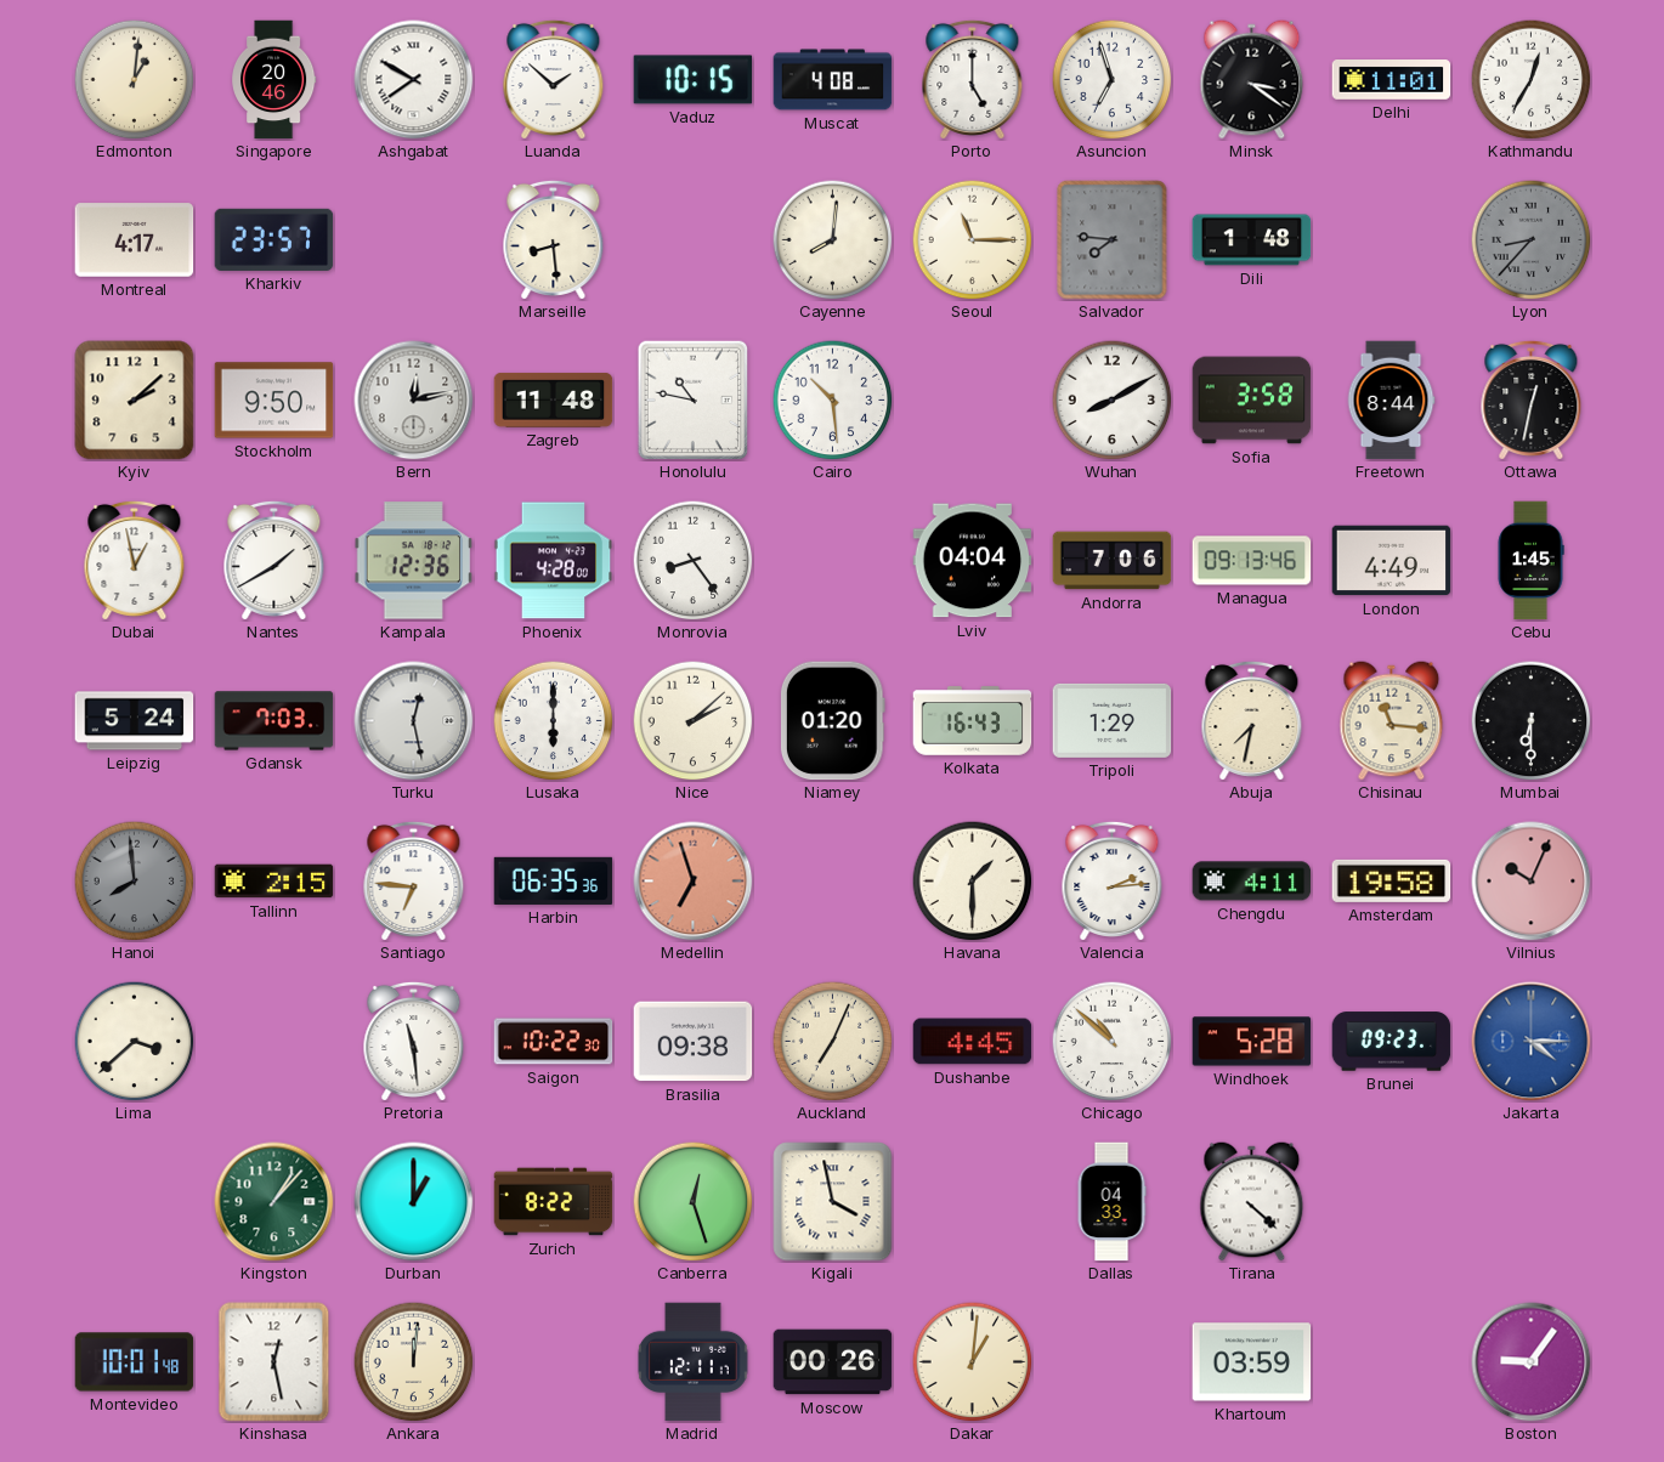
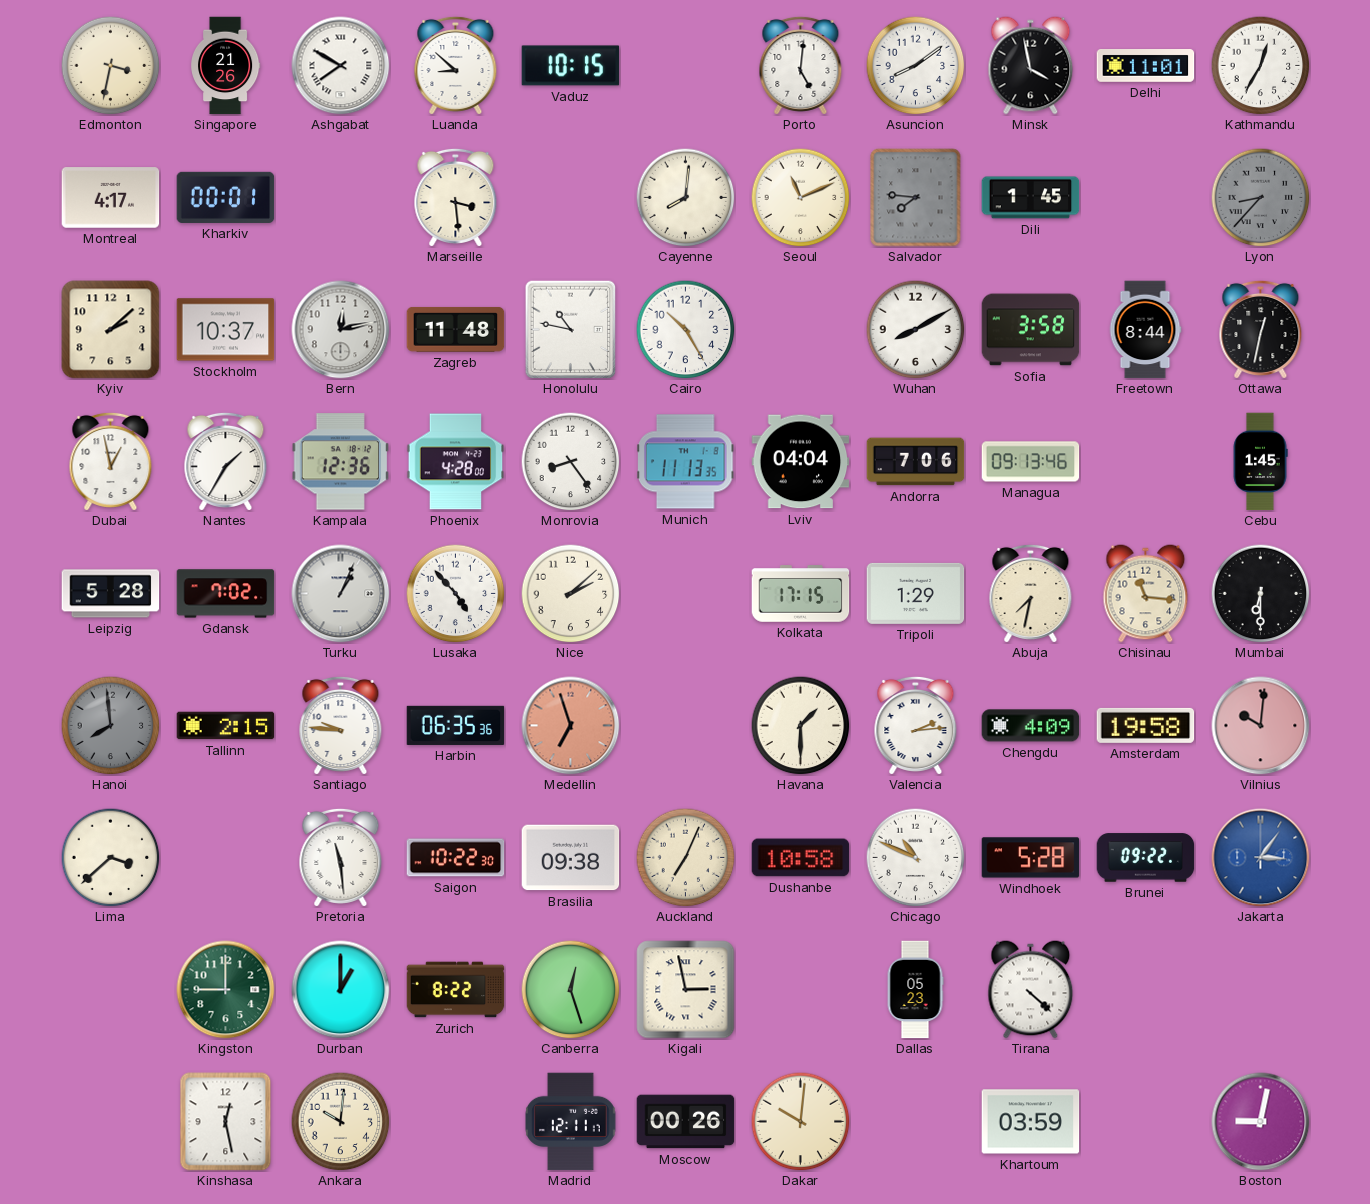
Edmonton: 1:01 -> 3:32
Singapore: 20:46 -> 21:26
Luanda: 1:52 -> 8:52
Muscat: 4:08 -> none
Porto: 5:00 -> 5:01
Asuncion: 6:57 -> 8:09
Minsk: 3:21 -> 3:58
Kharkiv: 23:57 -> 00:01
Marseille: 8:29 -> 3:29
Seoul: 11:15 -> 11:11
Dili: 1:48 -> 1:45
Stockholm: 9:50 -> 10:37
Cairo: 10:29 -> 10:25
Nantes: 1:40 -> 1:35
Munich: none -> 11:13
London: 4:49 -> none
Leipzig: 5:24 -> 5:28
Gdansk: 7:03 -> 7:02
Turku: 12:28 -> 1:04
Lusaka: 6:00 -> 4:53
Niamey: 01:20 -> none
Kolkata: 16:43 -> 17:15
Santiago: 6:46 -> 9:46
Chengdu: 4:11 -> 4:09
Vilnius: 10:04 -> 10:01
Dushanbe: 4:45 -> 10:58
Chicago: 10:52 -> 10:49
Brunei: 09:23 -> 09:22
Jakarta: 4:15 -> 3:06
Kingston: 1:07 -> 9:00
Kigali: 3:58 -> 2:58
Dallas: 04:33 -> 05:23
Montevideo: 10:01 -> none
Ankara: 12:01 -> 10:01
Dakar: 1:01 -> 10:01
Boston: 9:06 -> 9:02
